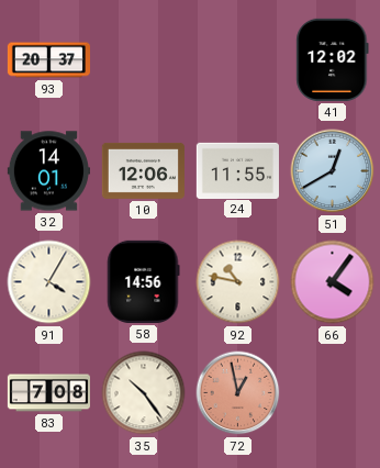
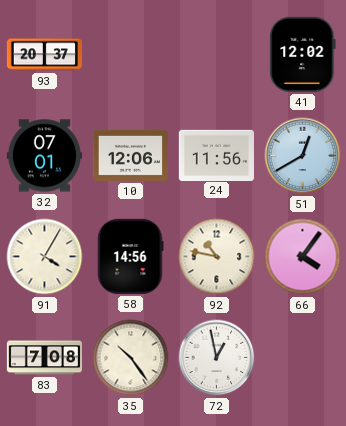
32: 14:01 -> 07:01
24: 11:55 -> 11:56
72 dial: salmon -> white
